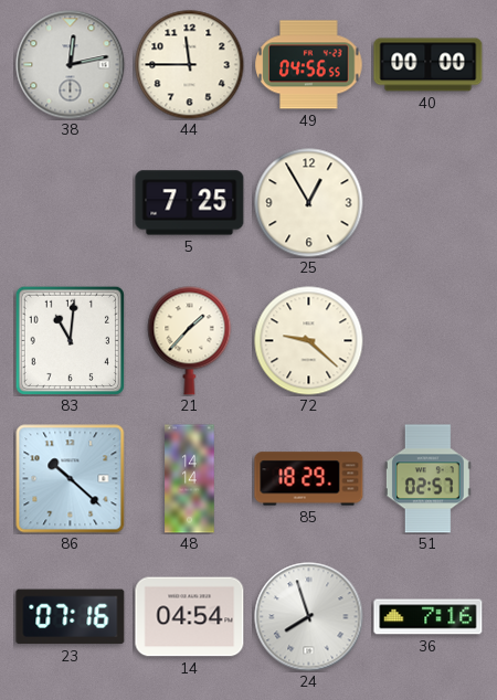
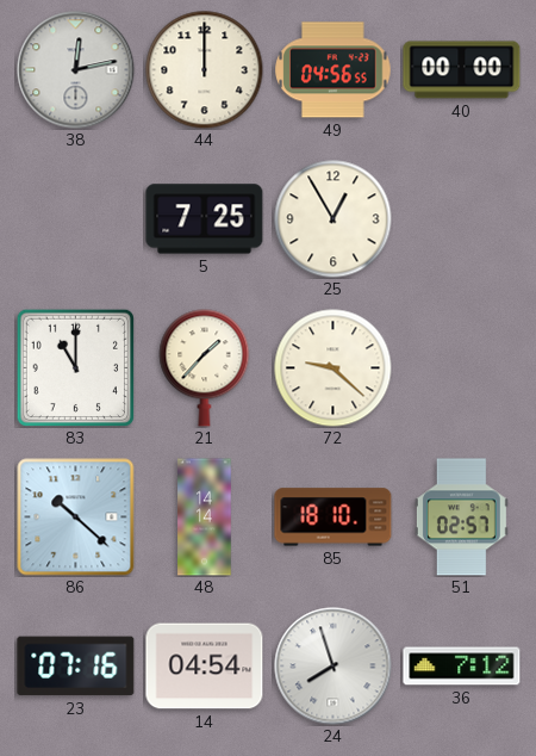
44: 11:45 -> 12:00
83: 11:01 -> 11:00
85: 18:29 -> 18:10
36: 7:16 -> 7:12
